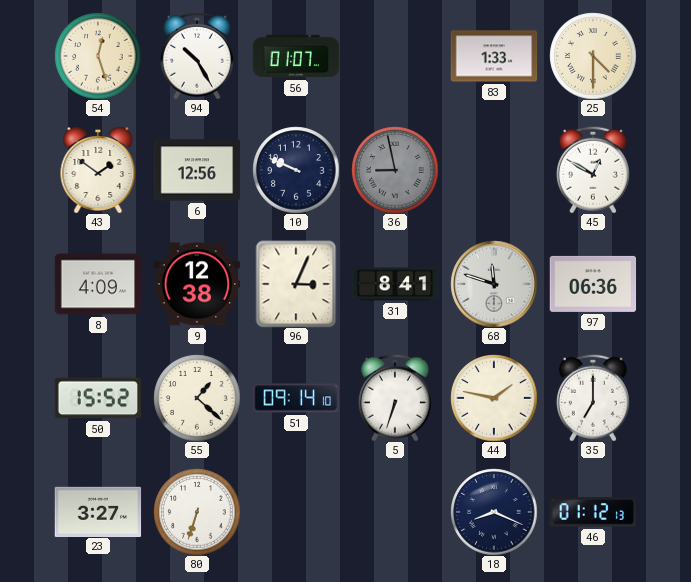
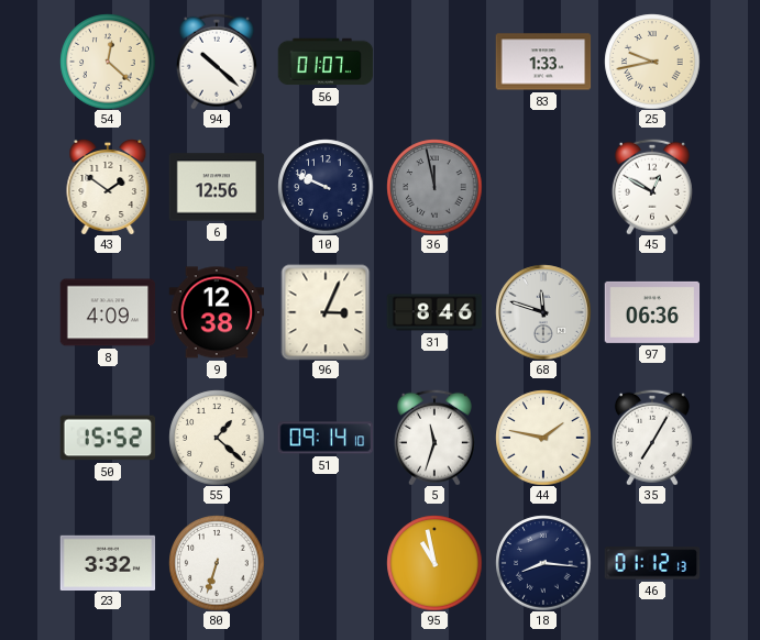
54: 12:27 -> 12:22
94: 10:25 -> 10:22
25: 4:30 -> 9:43
36: 8:58 -> 11:58
31: 8:41 -> 8:46
5: 6:33 -> 11:33
35: 7:00 -> 7:05
23: 3:27 -> 3:32
95: none -> 10:58
18: 8:19 -> 8:16
